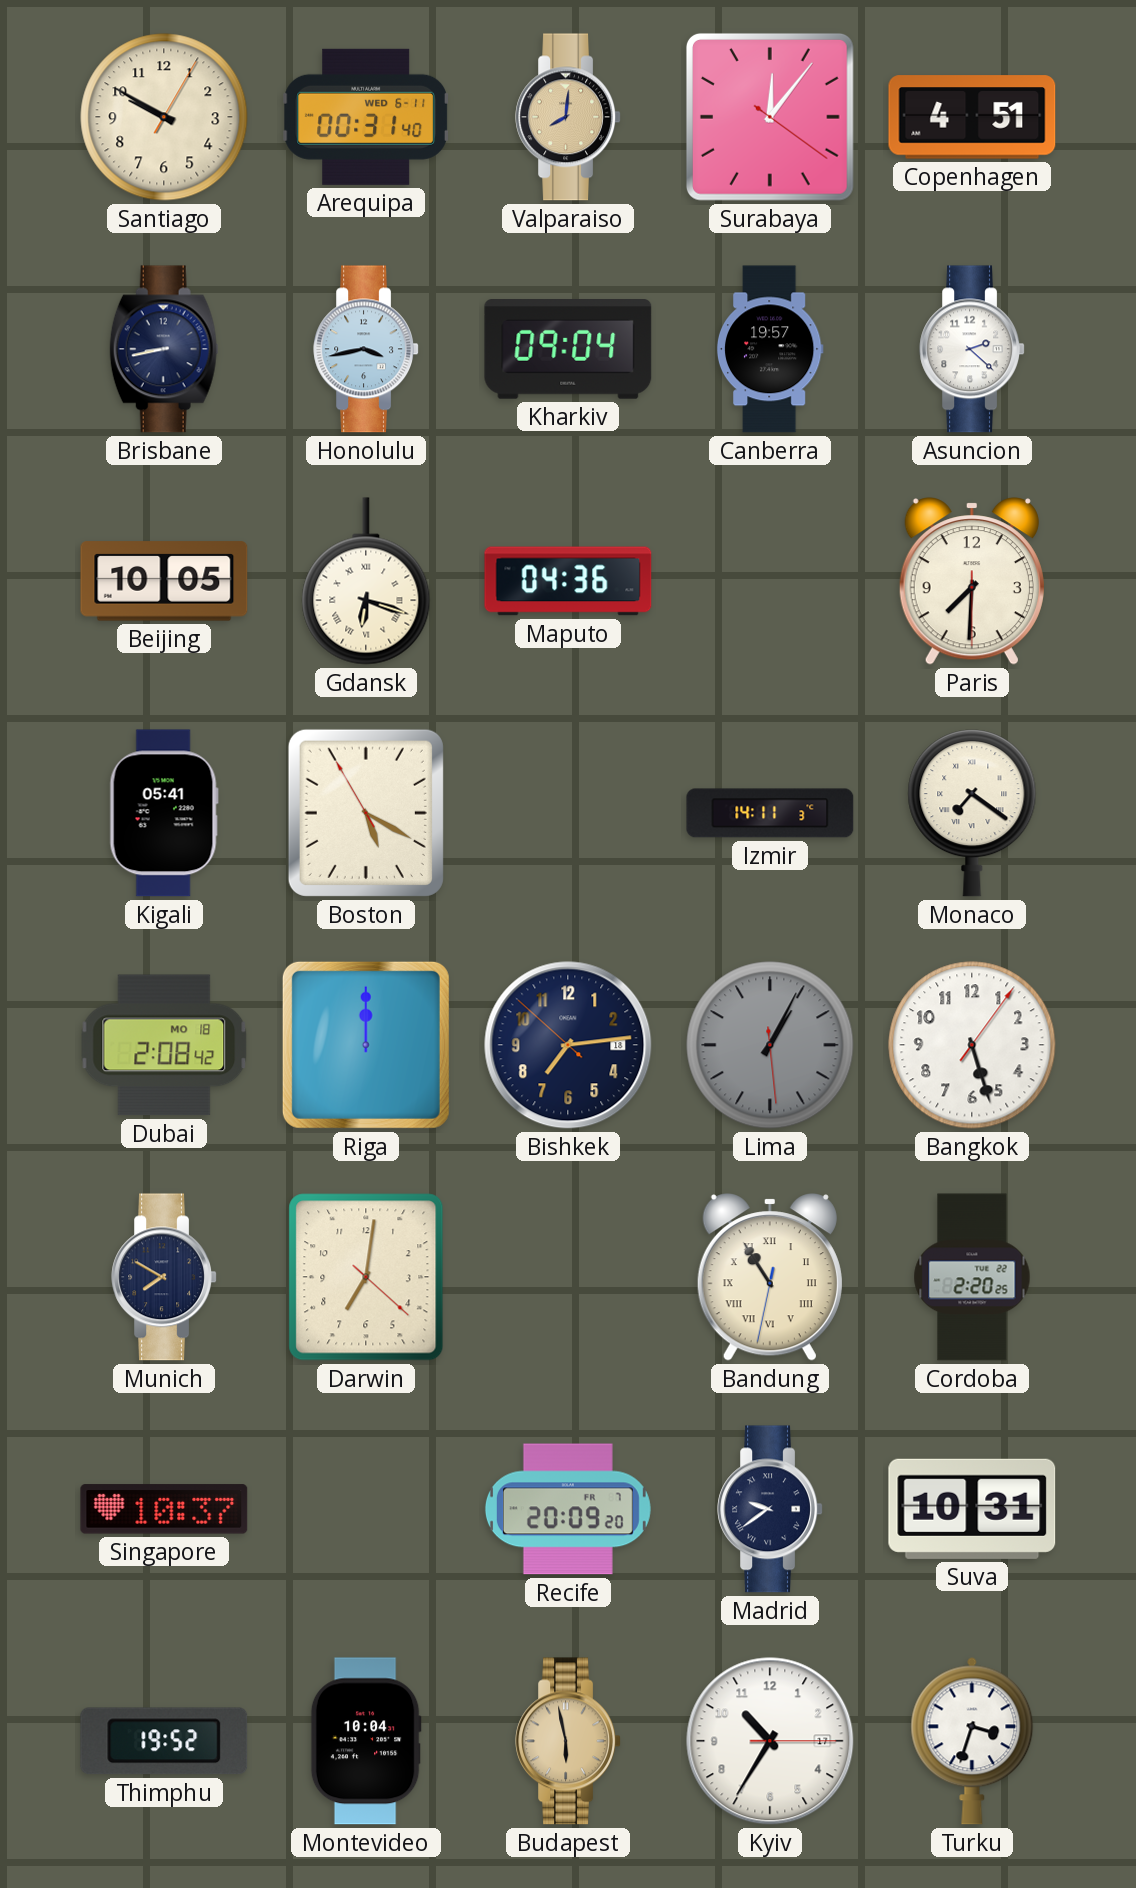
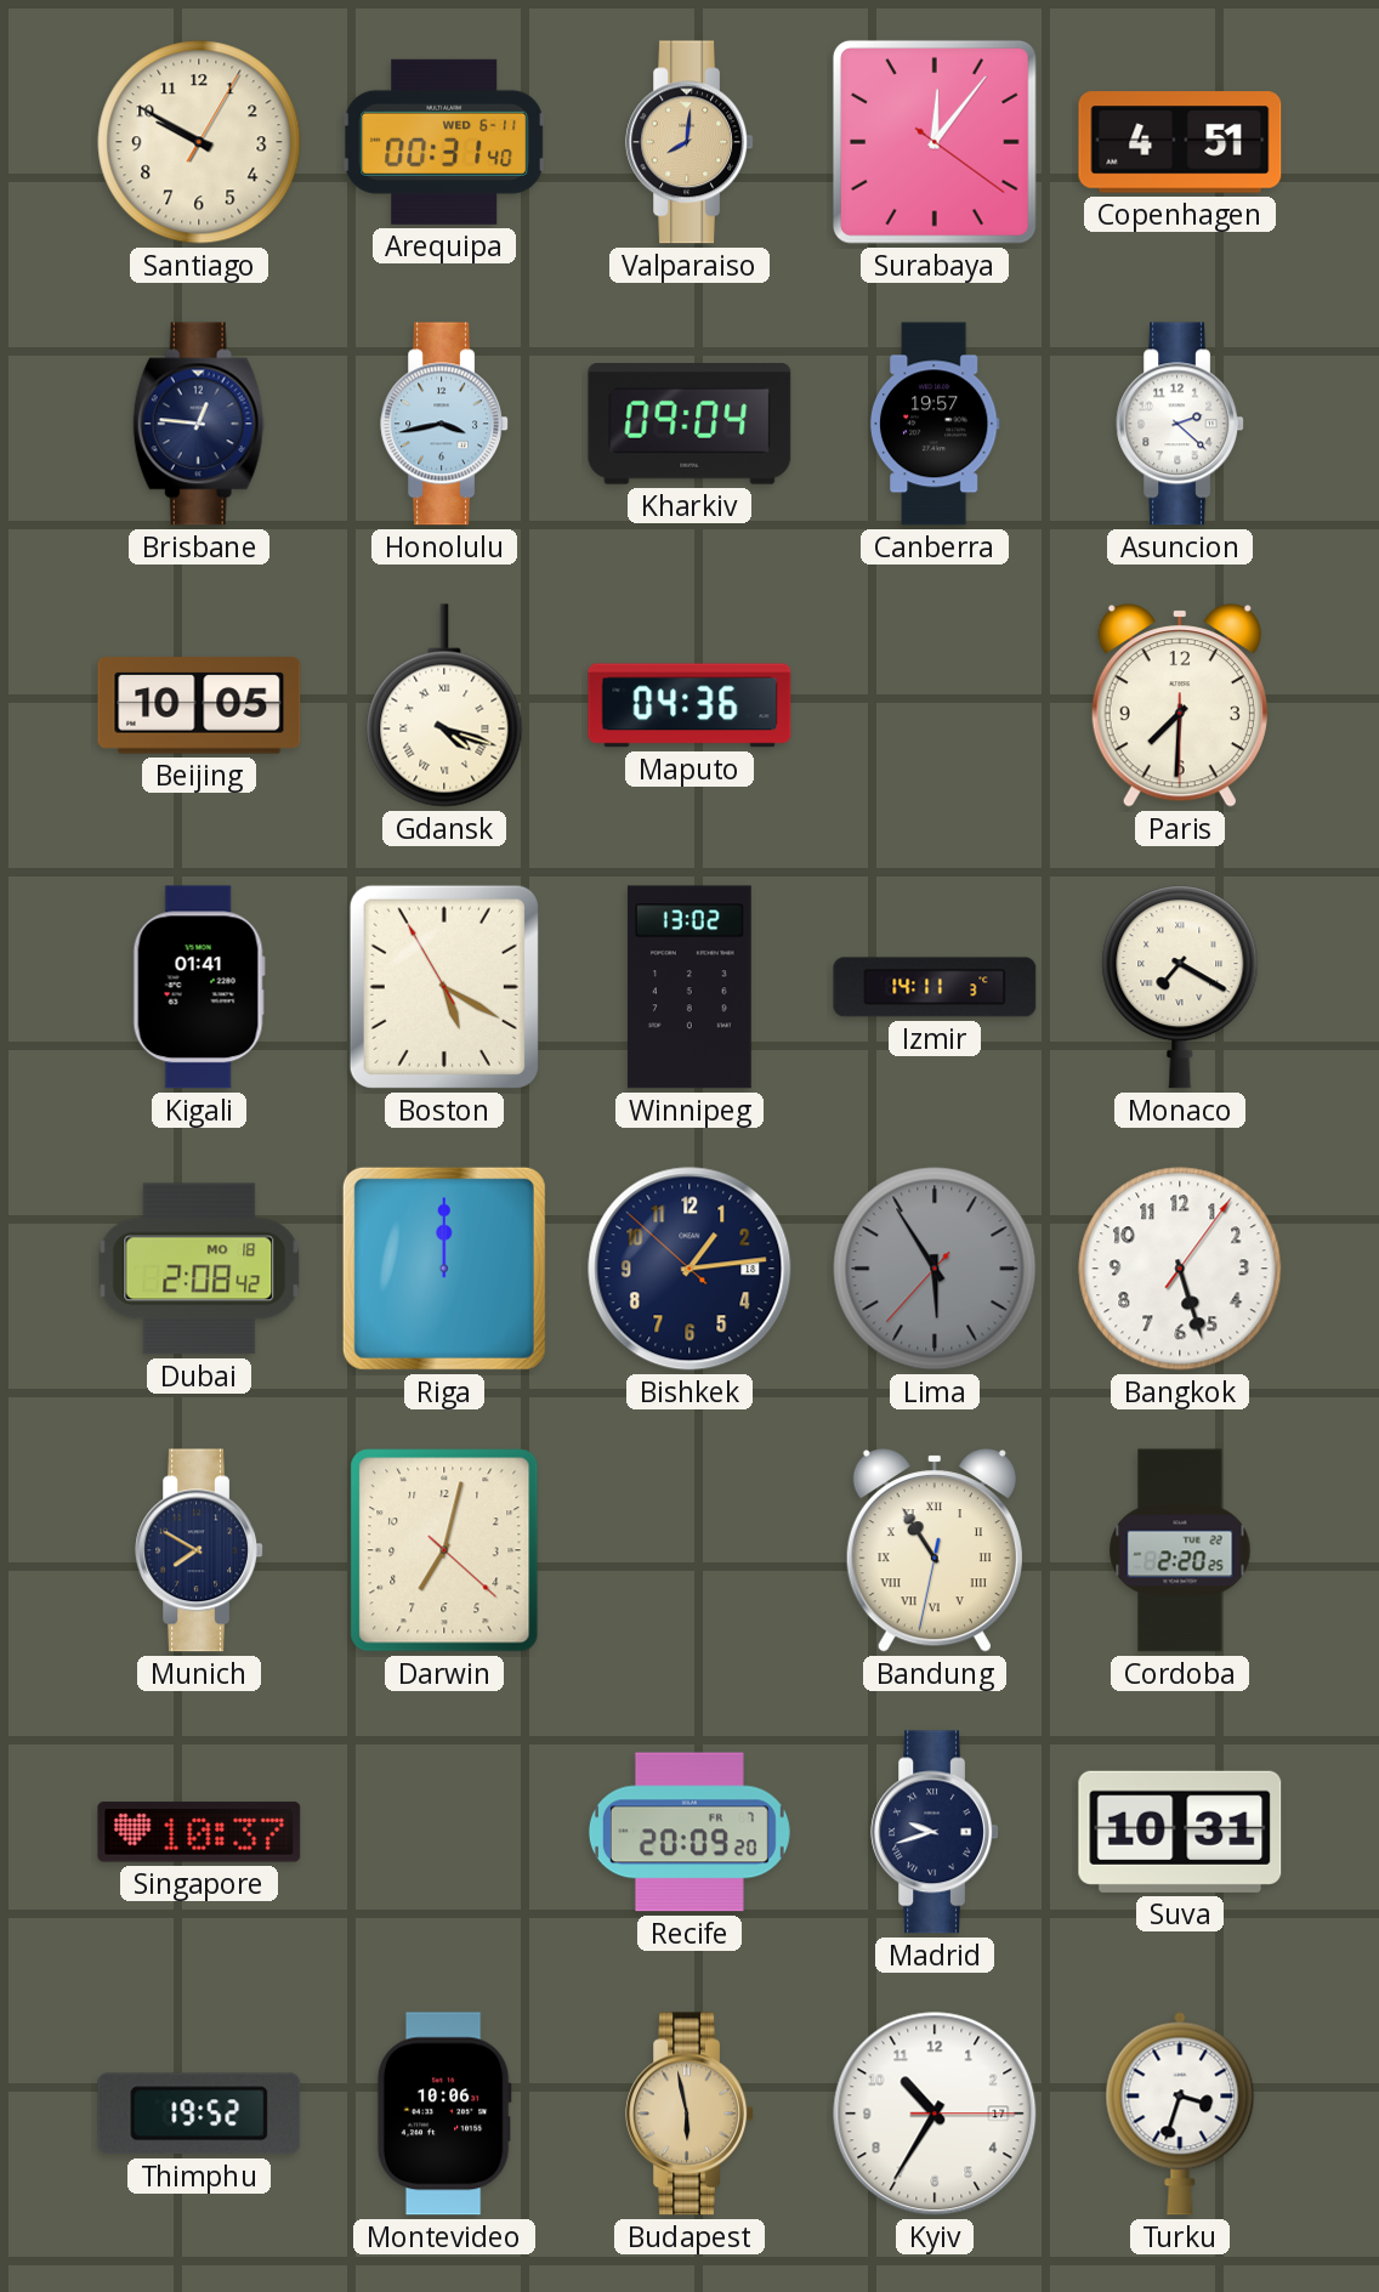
Brisbane: 8:43 -> 12:46
Gdansk: 6:18 -> 4:18
Kigali: 05:41 -> 01:41
Winnipeg: none -> 13:02
Monaco: 7:21 -> 7:20
Bishkek: 7:13 -> 1:13
Lima: 1:04 -> 5:54
Darwin: 7:01 -> 7:02
Madrid: 9:39 -> 9:42
Montevideo: 10:04 -> 10:06
